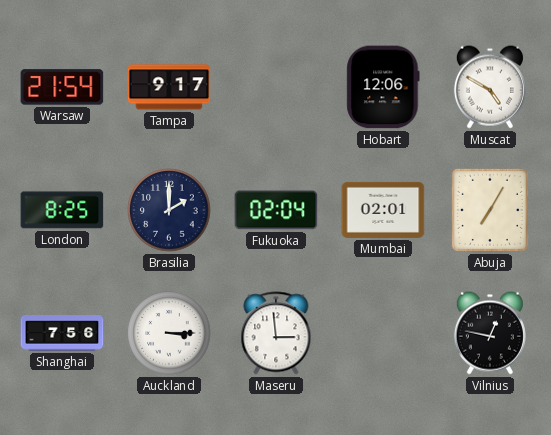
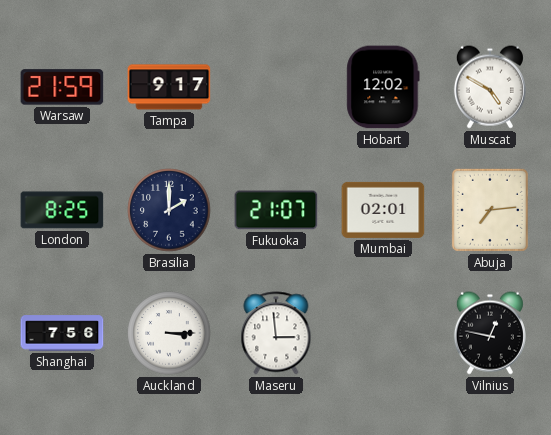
Warsaw: 21:54 -> 21:59
Hobart: 12:06 -> 12:02
Fukuoka: 02:04 -> 21:07
Abuja: 7:05 -> 7:14
